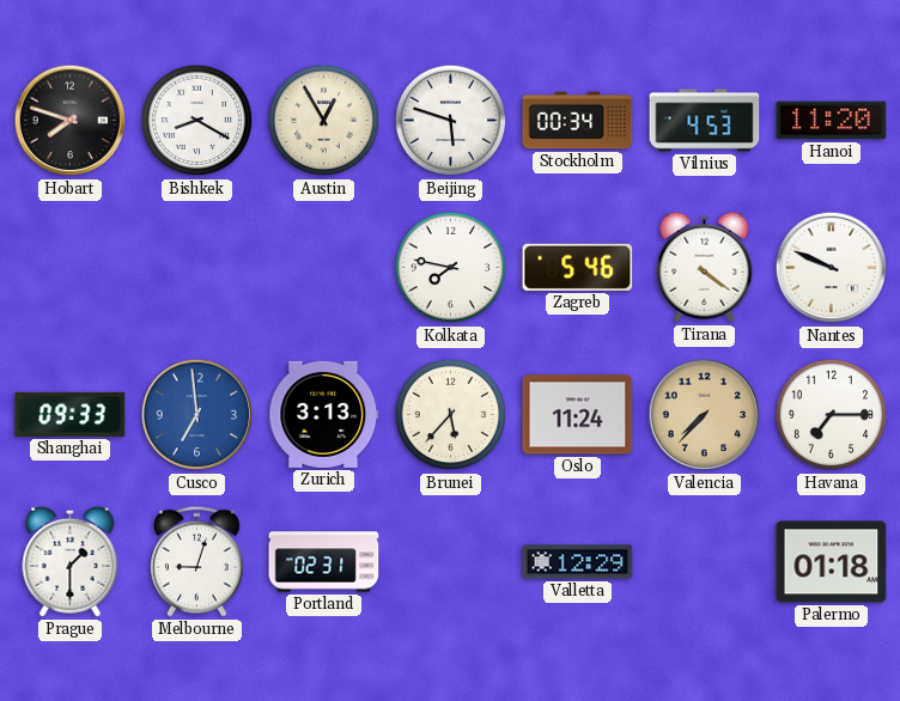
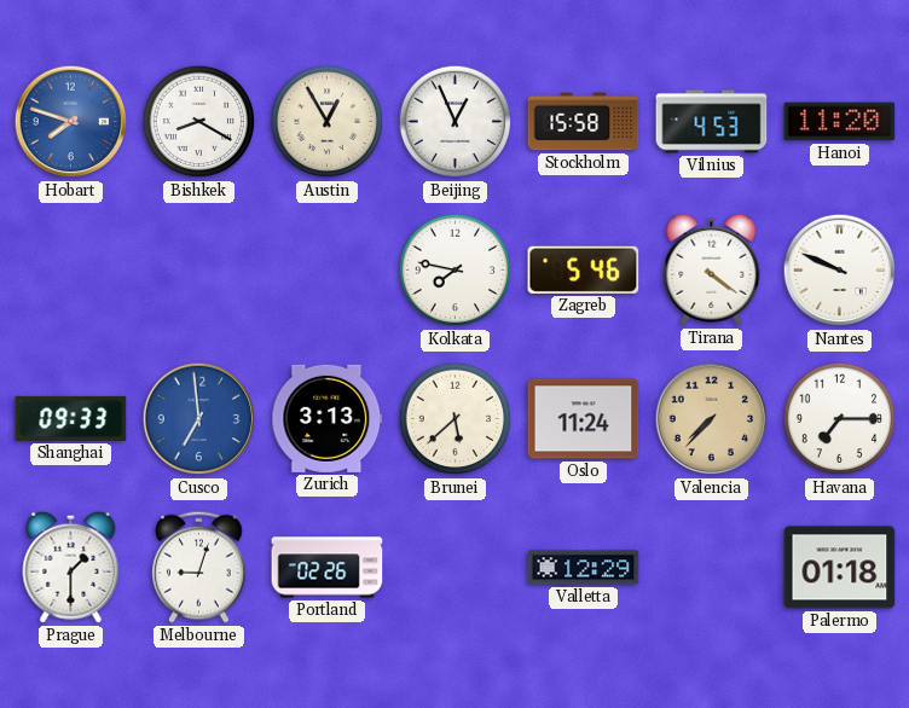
Hobart dial: black -> blue
Beijing: 5:48 -> 12:56
Stockholm: 00:34 -> 15:58
Brunei: 5:37 -> 5:38
Portland: 02:31 -> 02:26
